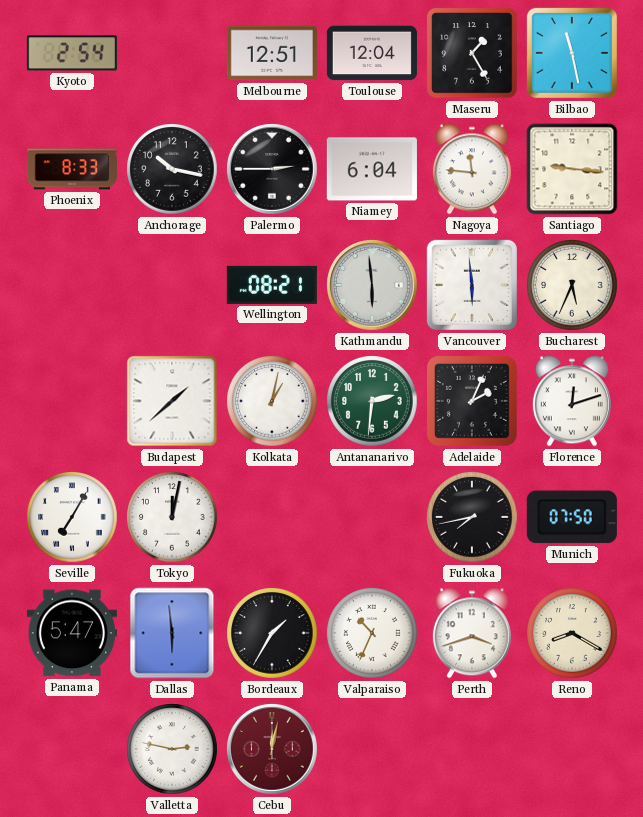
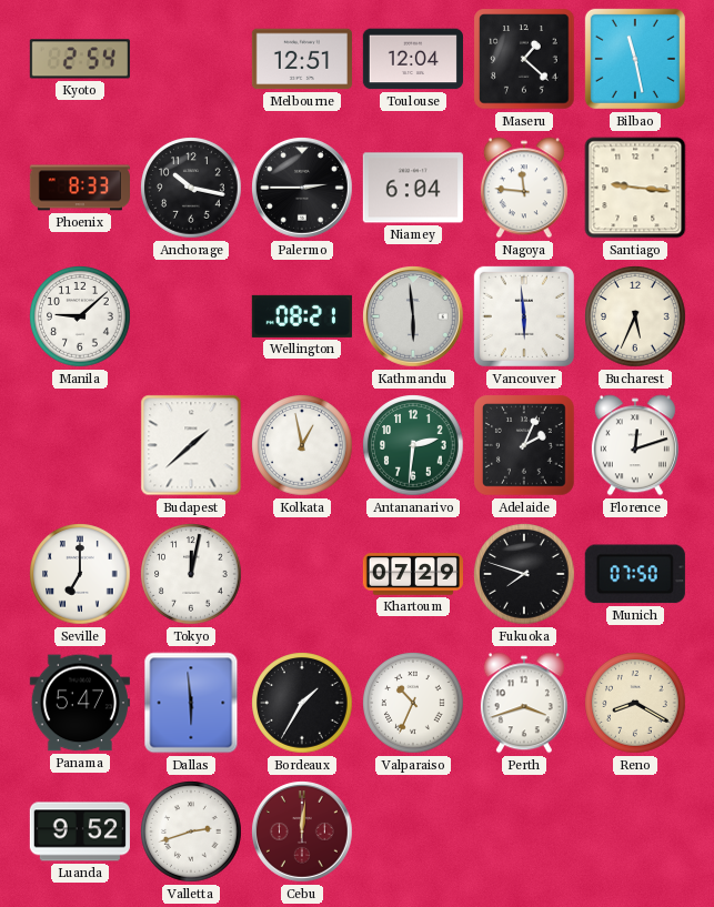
Maseru: 1:25 -> 1:22
Manila: none -> 9:08
Kolkata: 1:02 -> 12:58
Seville: 7:05 -> 7:00
Khartoum: none -> 07:29
Fukuoka: 7:43 -> 7:48
Luanda: none -> 9:52
Valletta: 2:47 -> 2:42
Cebu: 12:02 -> 12:01
